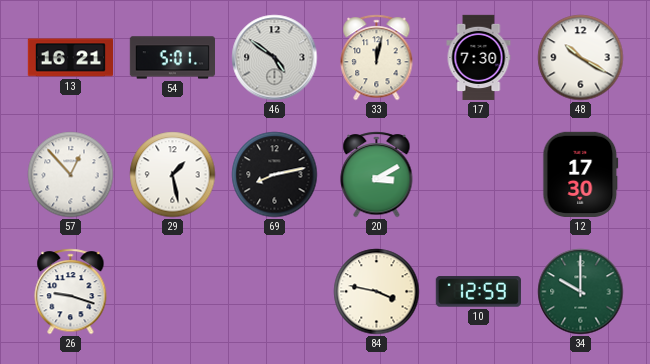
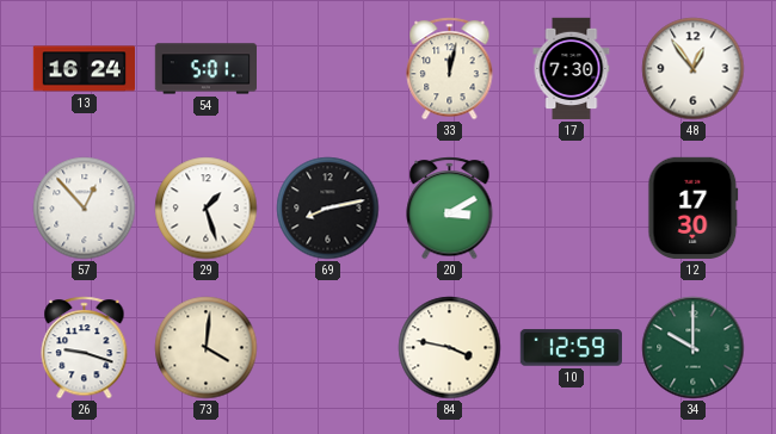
13: 16:21 -> 16:24
46: 4:51 -> none
48: 10:20 -> 12:54
29: 1:28 -> 1:27
73: none -> 4:01
